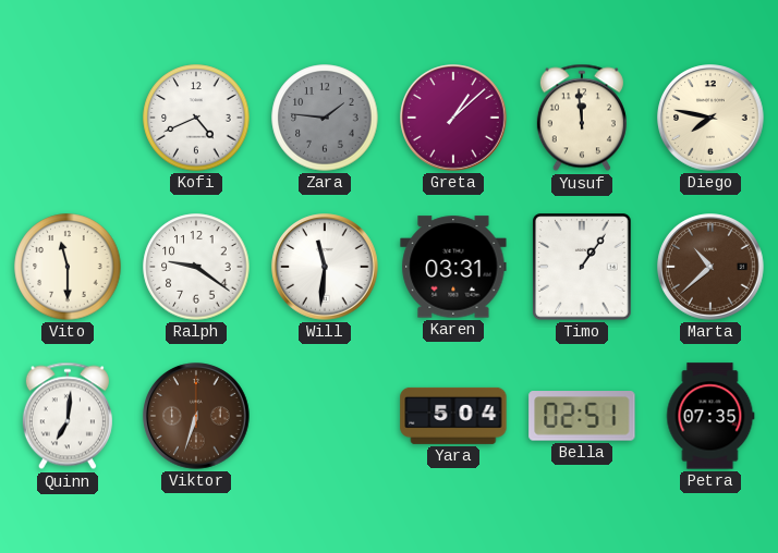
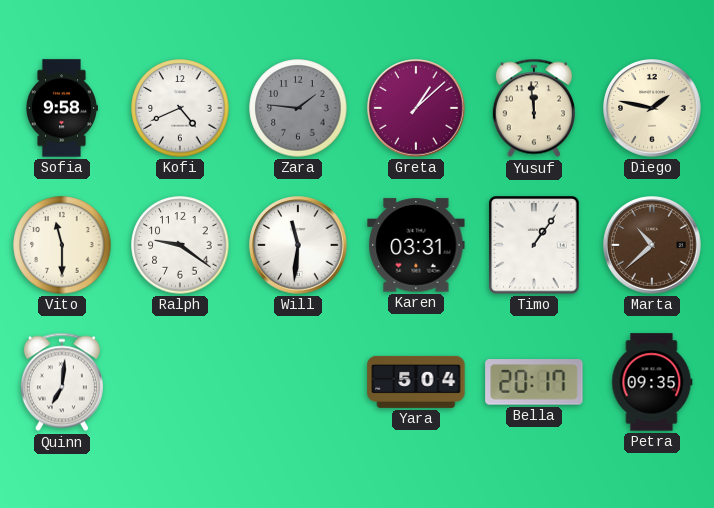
Sofia: none -> 9:58
Diego: 7:47 -> 1:47
Viktor: 6:33 -> none
Bella: 02:51 -> 20:17
Petra: 07:35 -> 09:35
